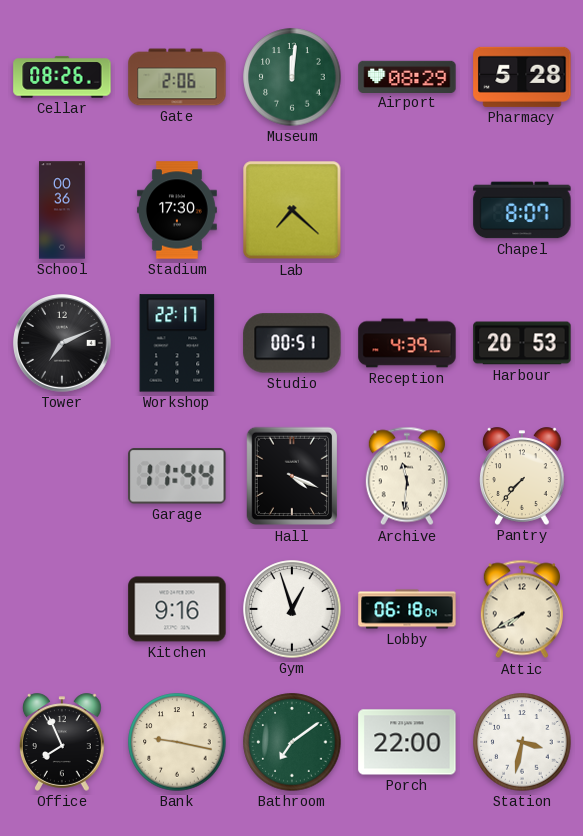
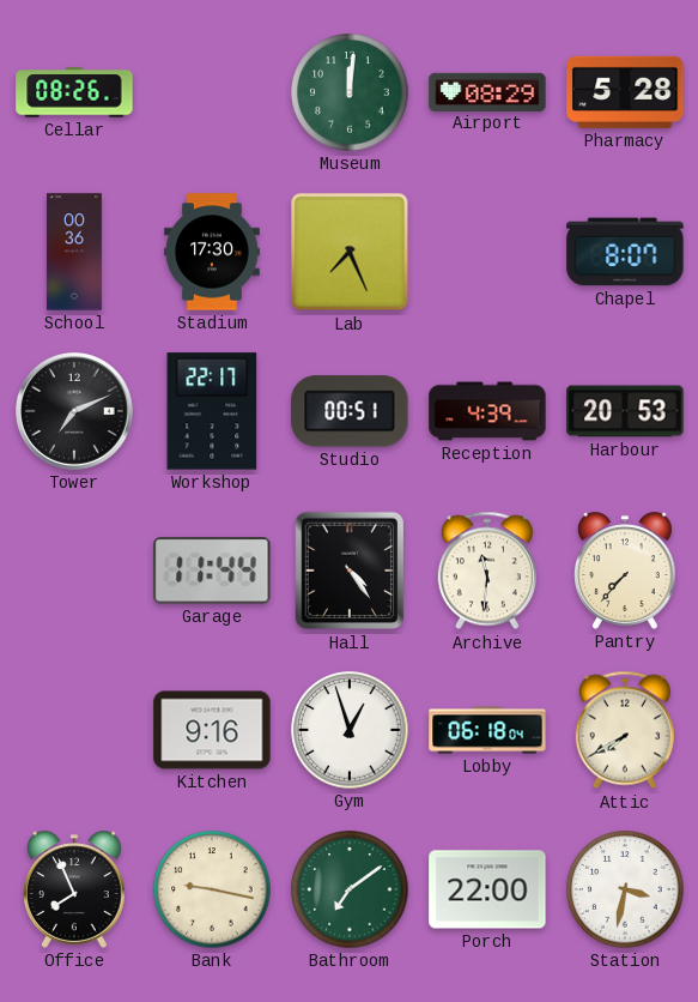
Gate: 2:06 -> none
Lab: 7:22 -> 7:26
Hall: 4:19 -> 4:24
